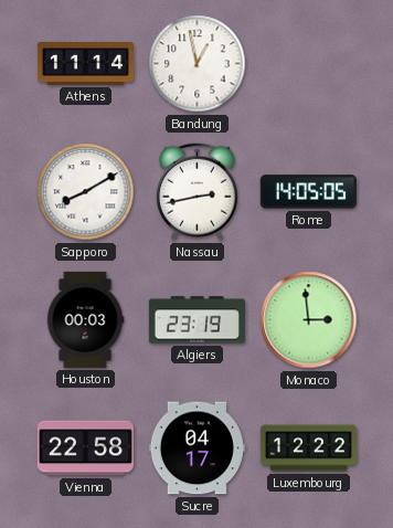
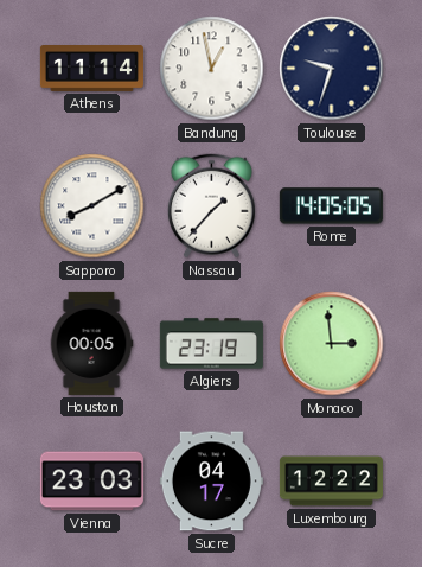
Toulouse: none -> 9:33
Nassau: 2:43 -> 1:37
Houston: 00:03 -> 00:05
Vienna: 22:58 -> 23:03
